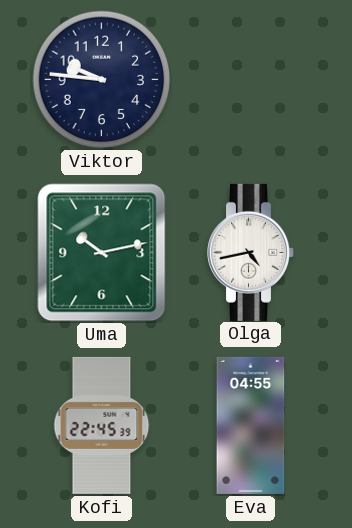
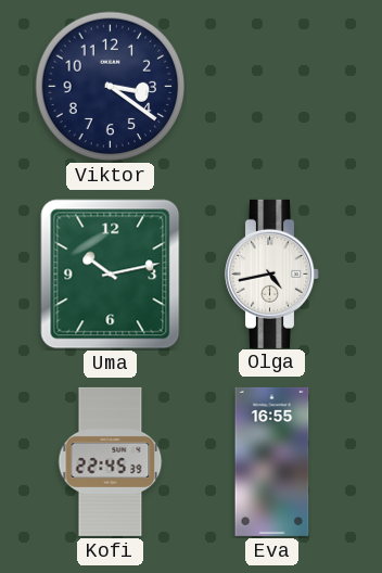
Viktor: 9:46 -> 3:21
Eva: 04:55 -> 16:55
